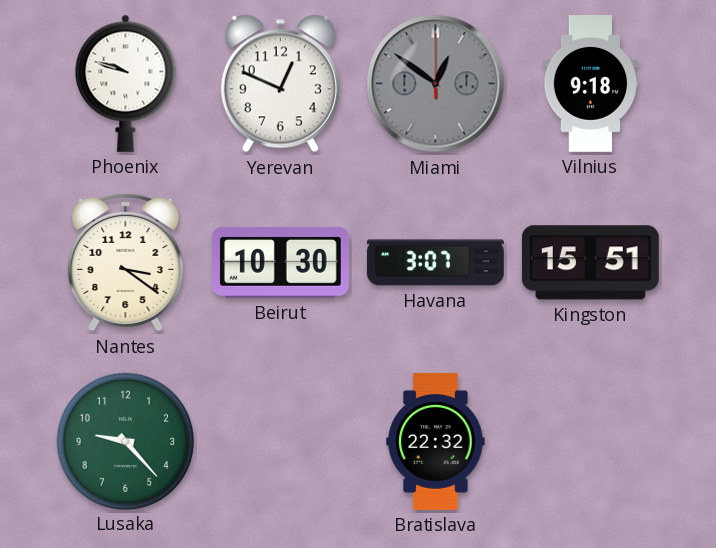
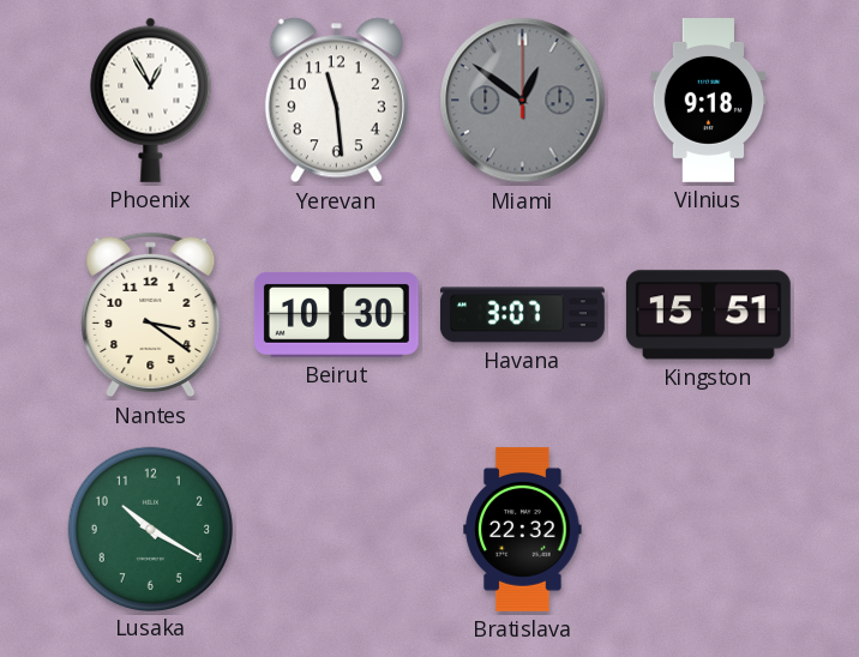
Phoenix: 9:48 -> 12:55
Yerevan: 12:49 -> 11:29
Lusaka: 9:23 -> 10:20
